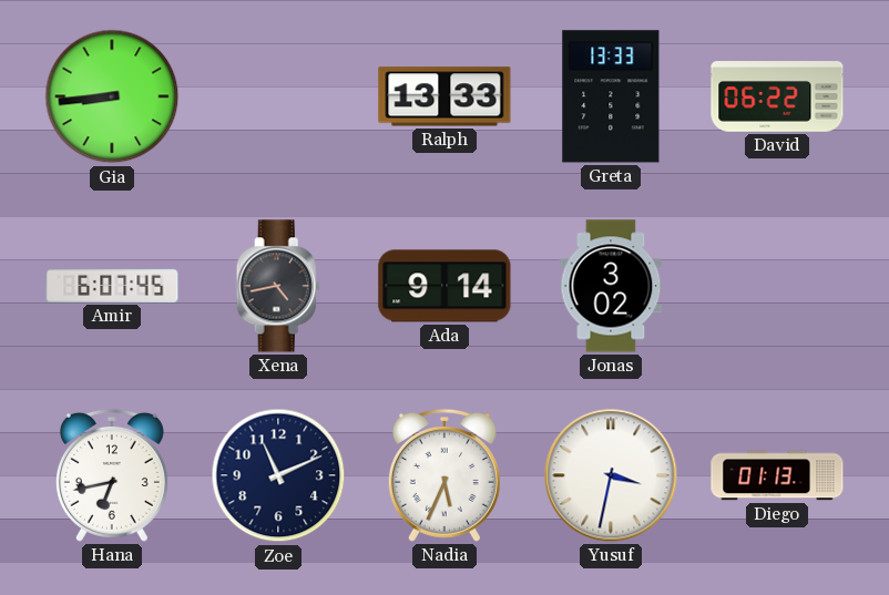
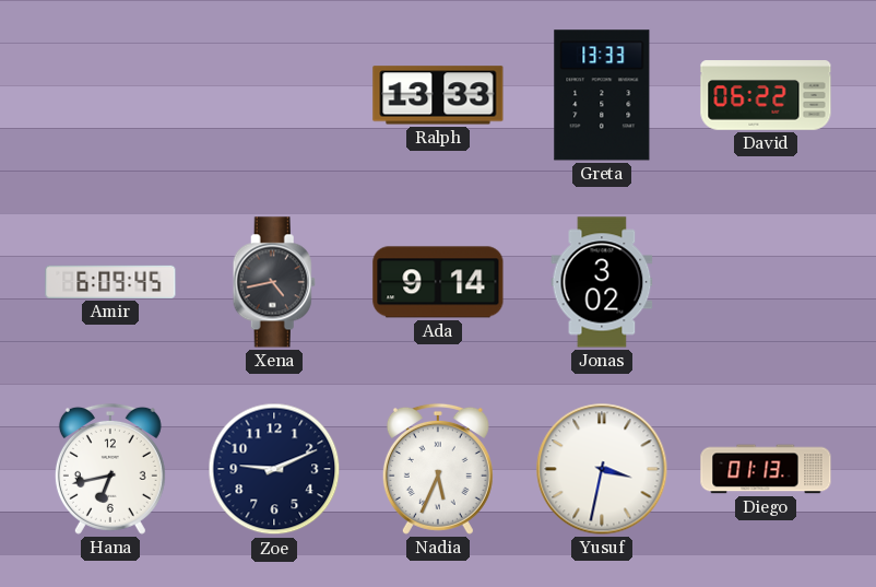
Gia: 8:44 -> none
Amir: 6:07 -> 6:09
Zoe: 11:11 -> 9:11
